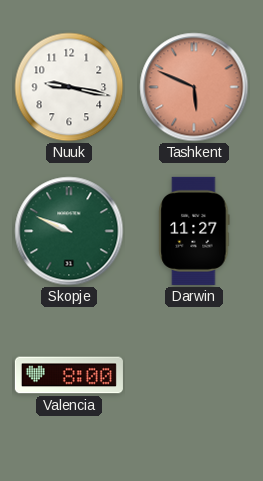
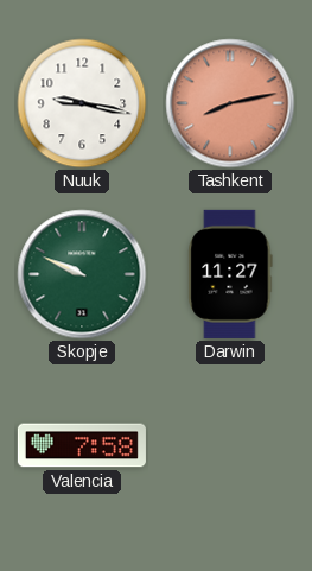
Tashkent: 5:49 -> 8:13
Valencia: 8:00 -> 7:58
